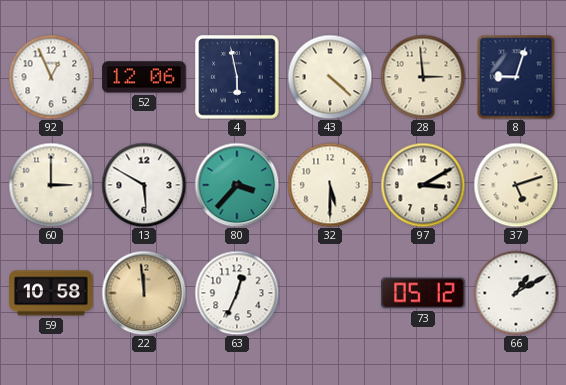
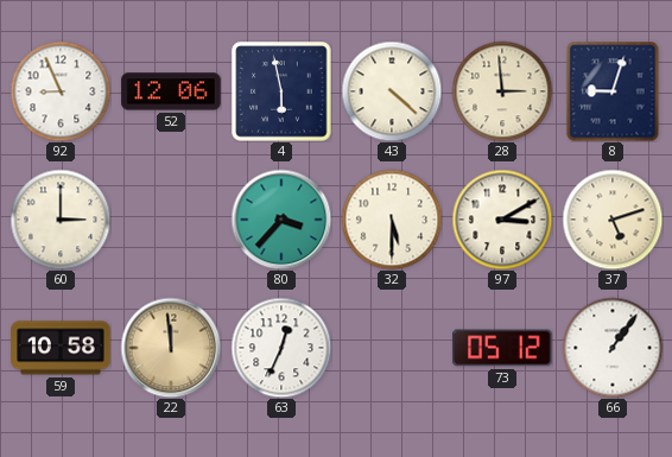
92: 12:56 -> 8:56
13: 5:50 -> none
66: 1:10 -> 1:06
